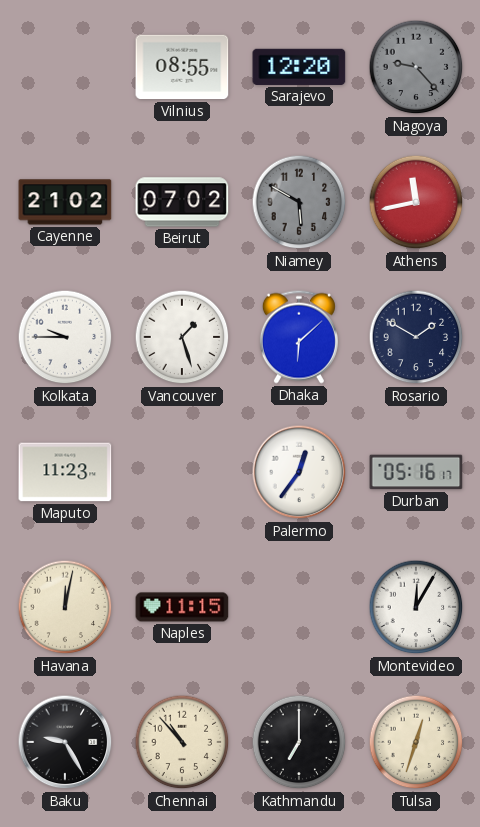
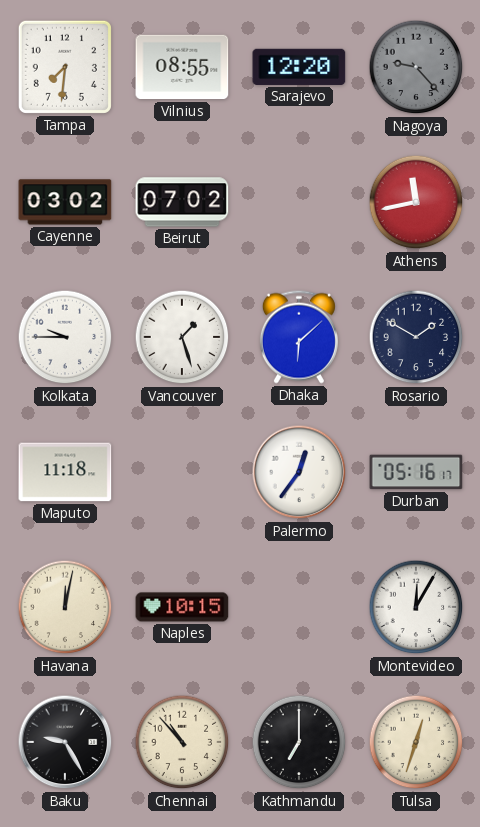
Tampa: none -> 7:31
Cayenne: 21:02 -> 03:02
Niamey: 5:50 -> none
Maputo: 11:23 -> 11:18
Naples: 11:15 -> 10:15
